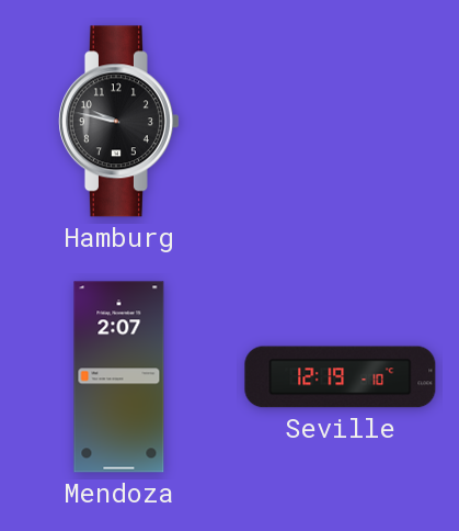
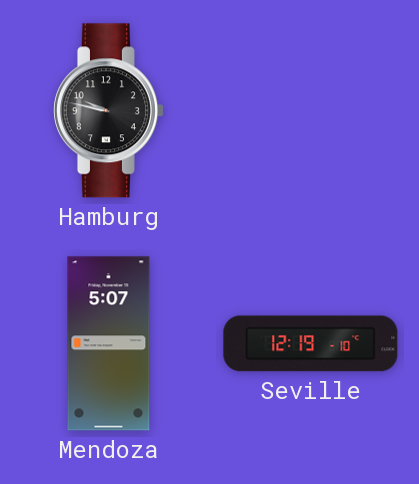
Mendoza: 2:07 -> 5:07
